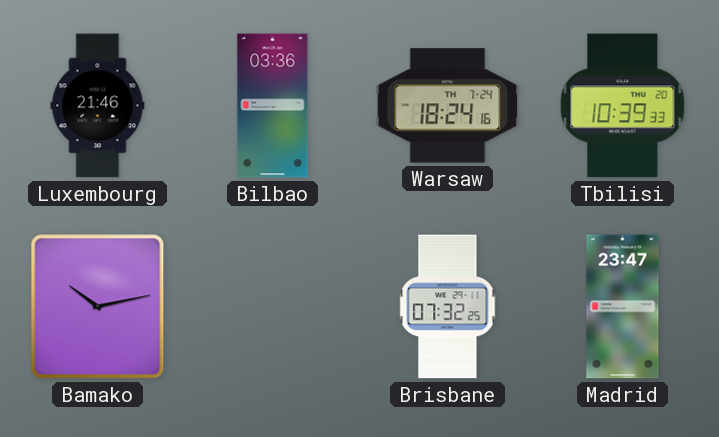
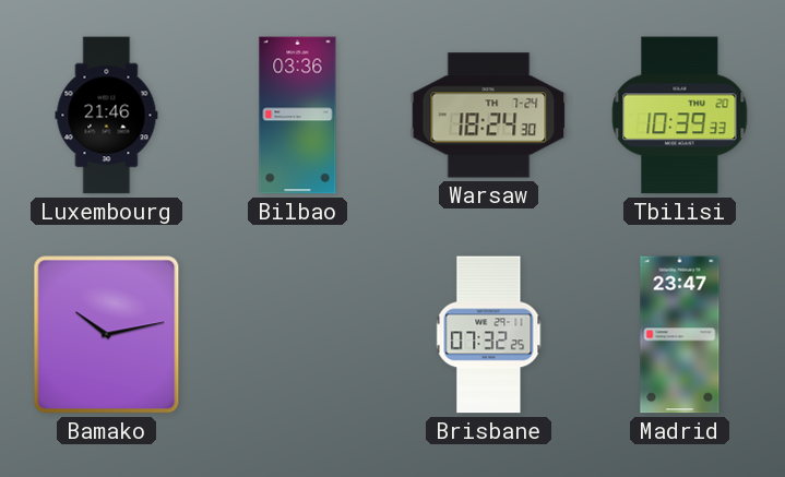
Warsaw: 18:24:16 -> 18:24:30
